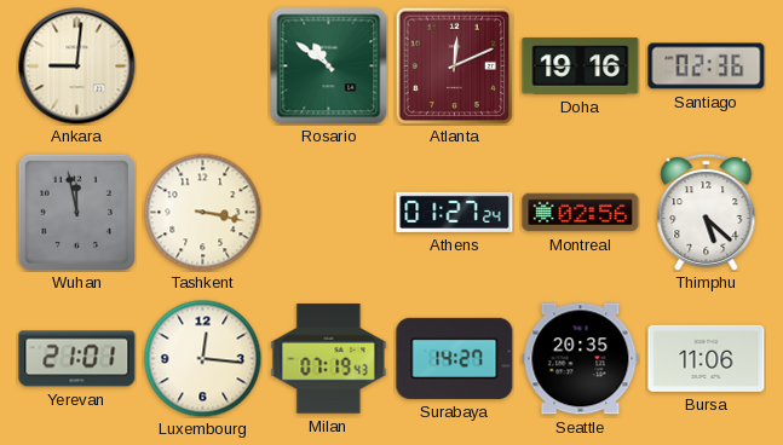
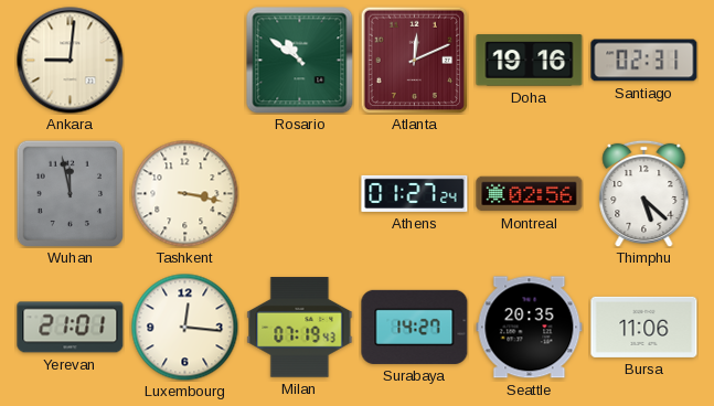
Santiago: 02:36 -> 02:31
